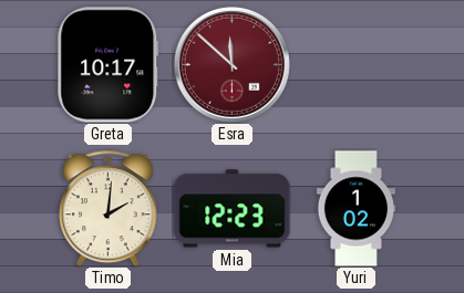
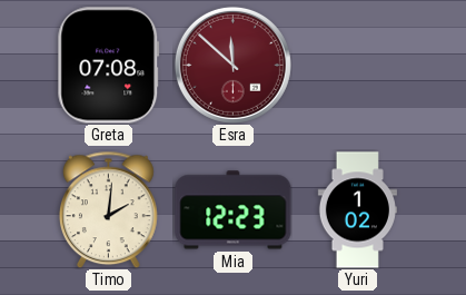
Greta: 10:17 -> 07:08
